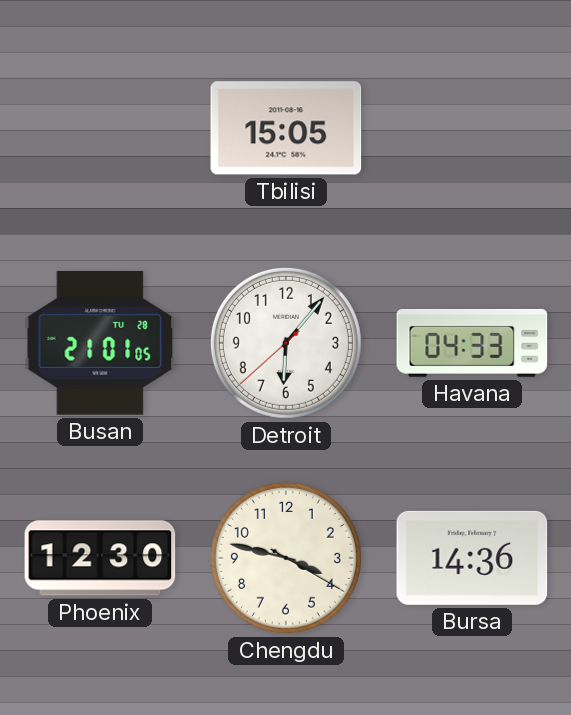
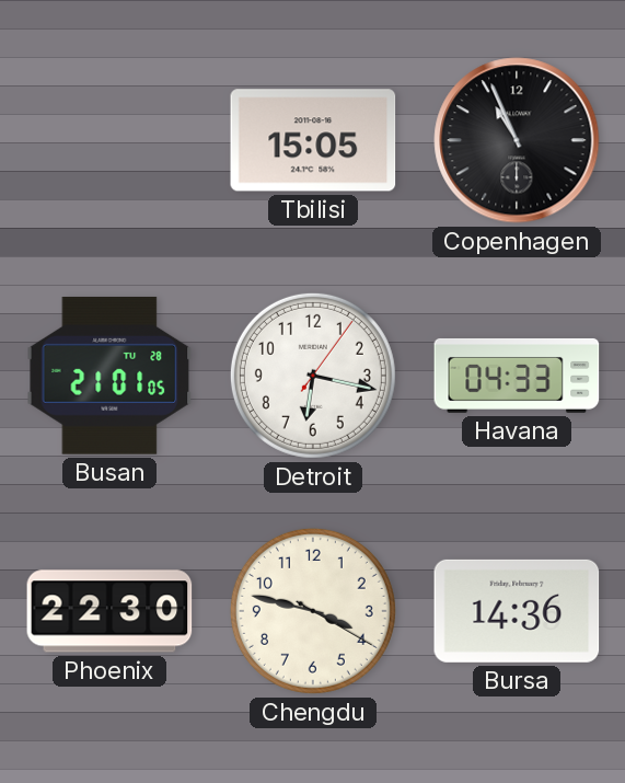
Copenhagen: none -> 10:56
Detroit: 6:06 -> 6:17
Phoenix: 12:30 -> 22:30
